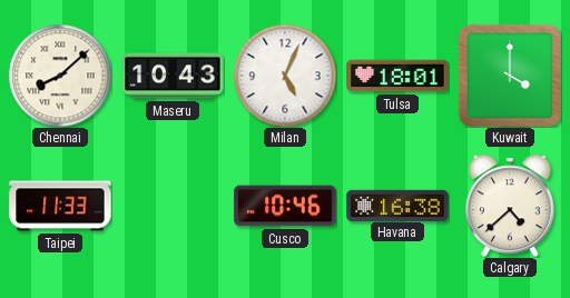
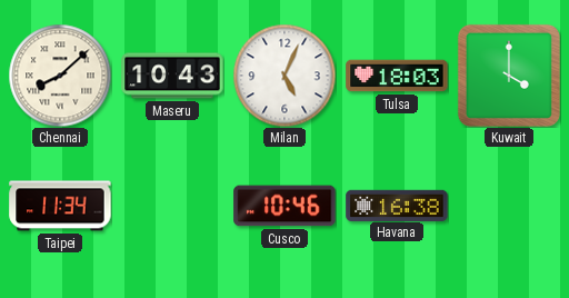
Tulsa: 18:01 -> 18:03
Taipei: 11:33 -> 11:34
Calgary: 4:38 -> none
